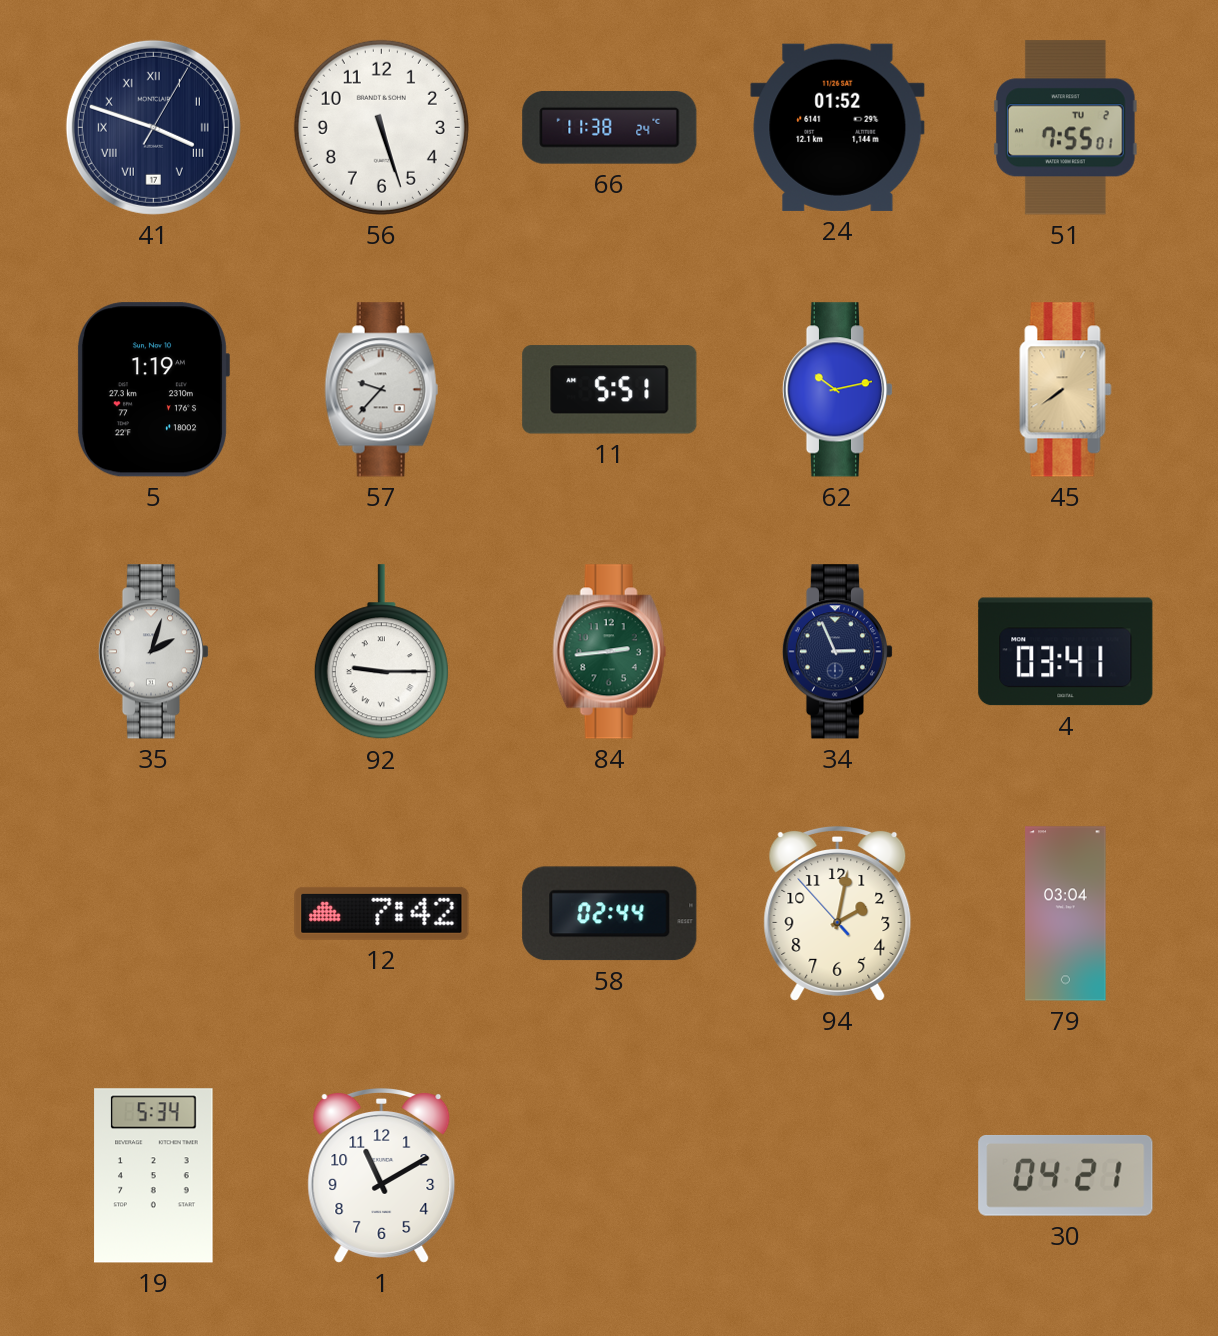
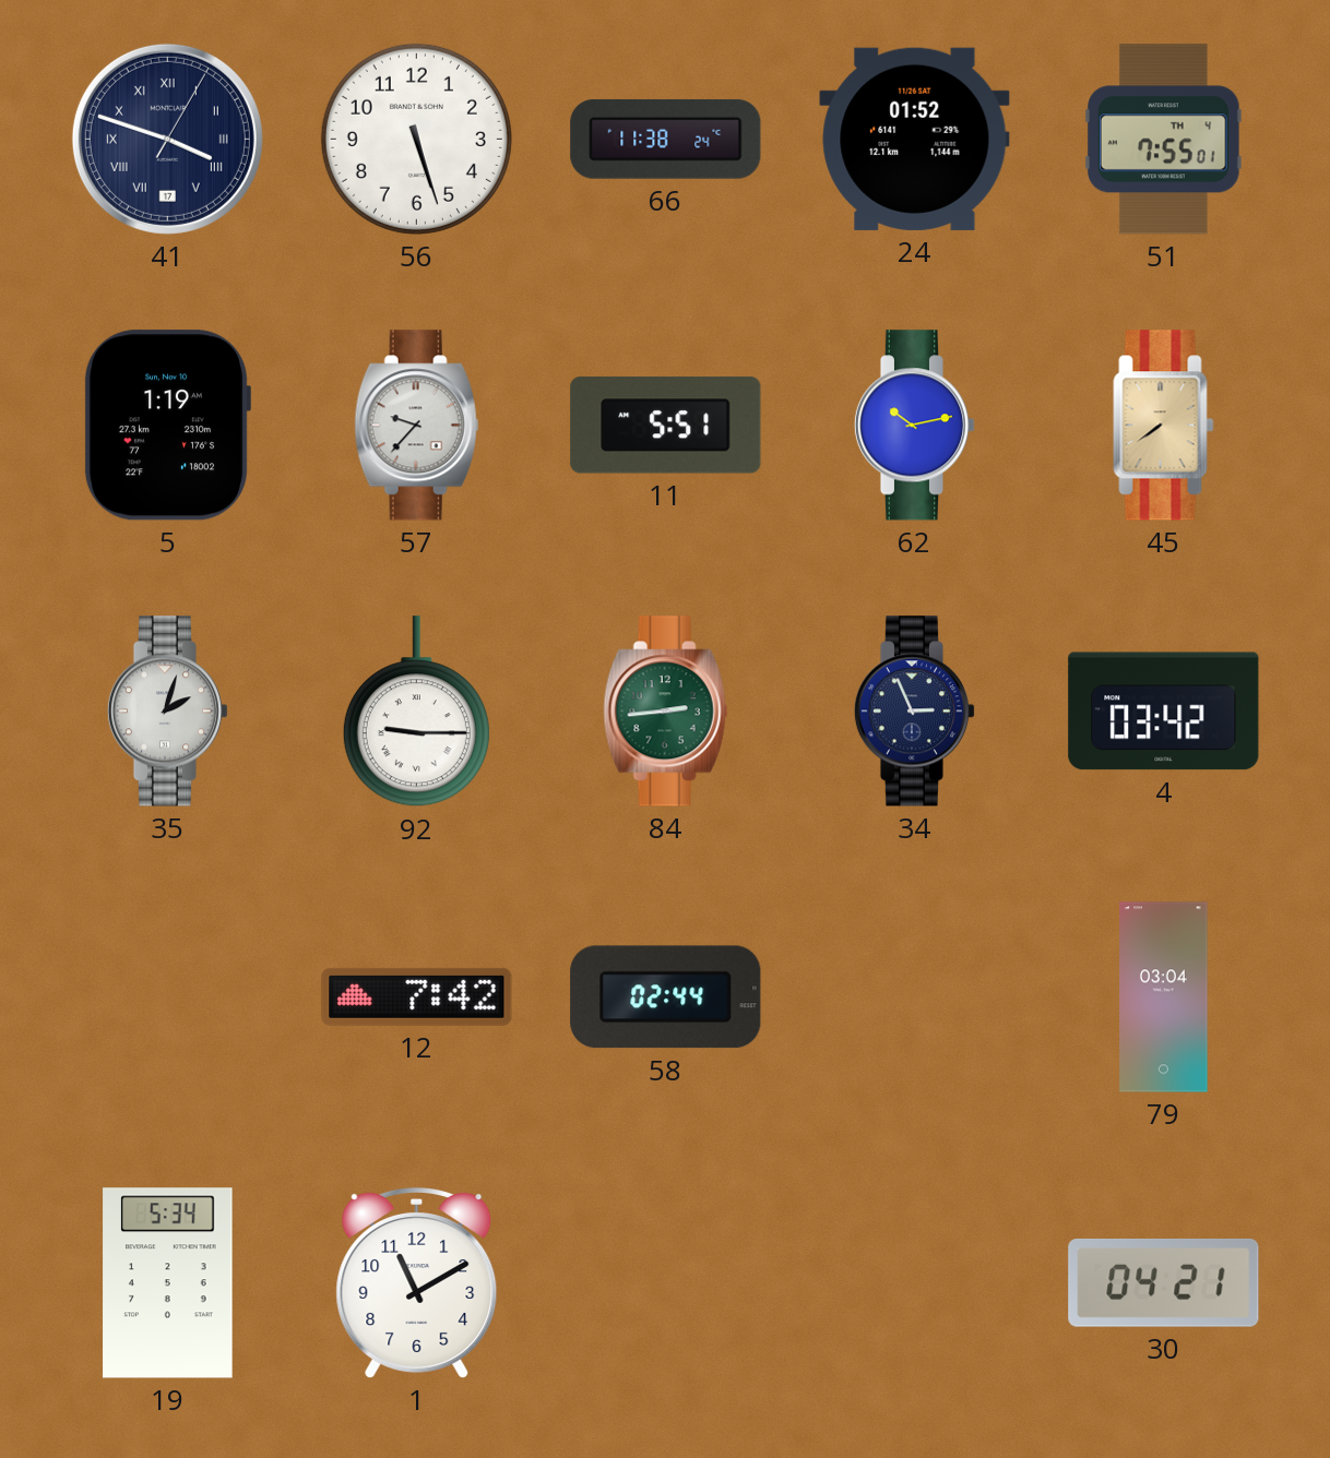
51 date: TU 2 -> TH 4
4: 03:41 -> 03:42
94: 2:01 -> none
